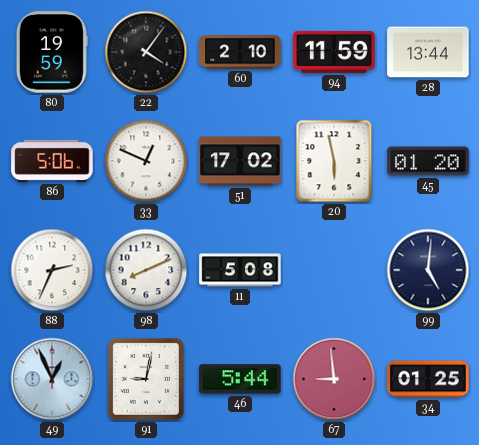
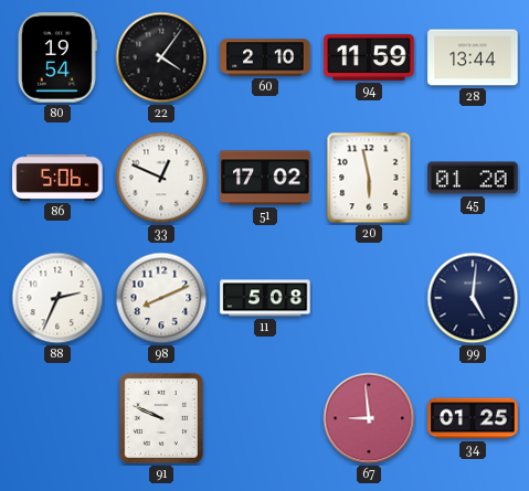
80: 19:59 -> 19:54
49: 12:56 -> none
91: 9:02 -> 9:49
46: 5:44 -> none
